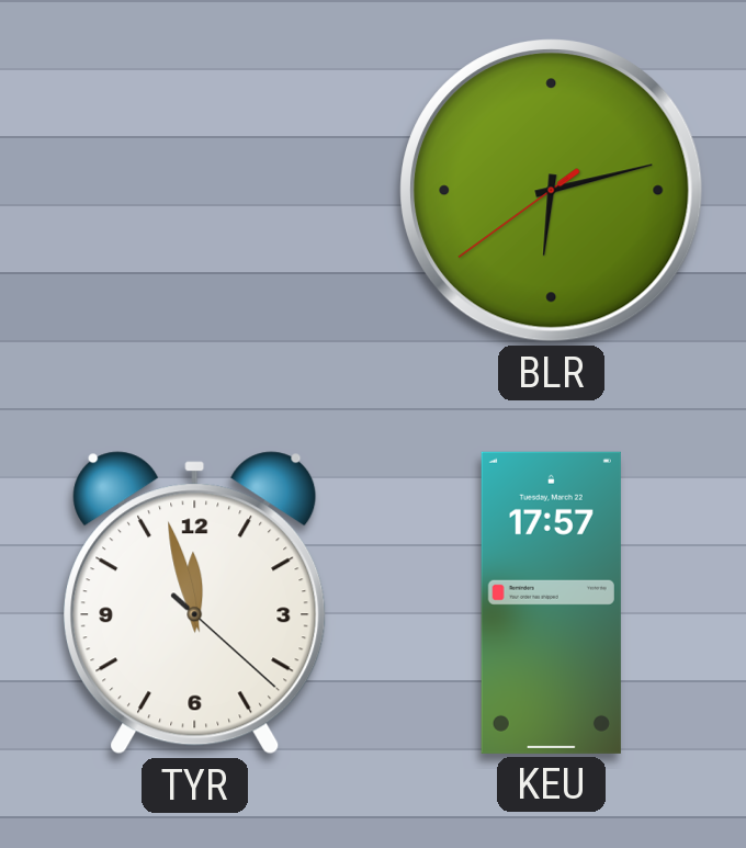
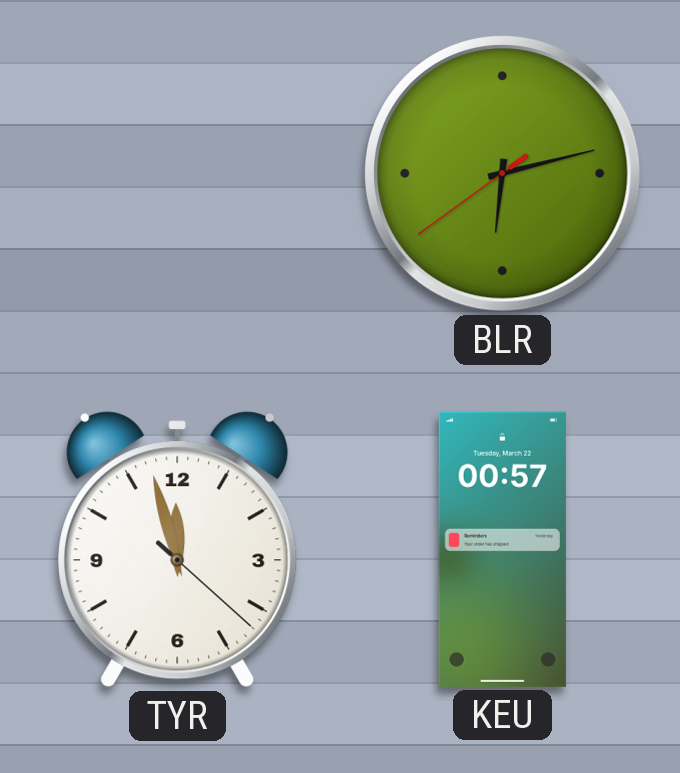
KEU: 17:57 -> 00:57
